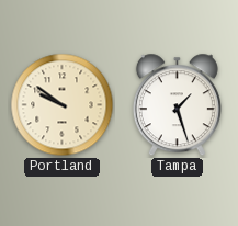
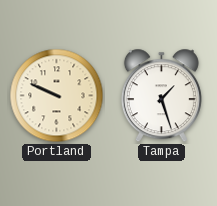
Portland: 9:51 -> 9:49
